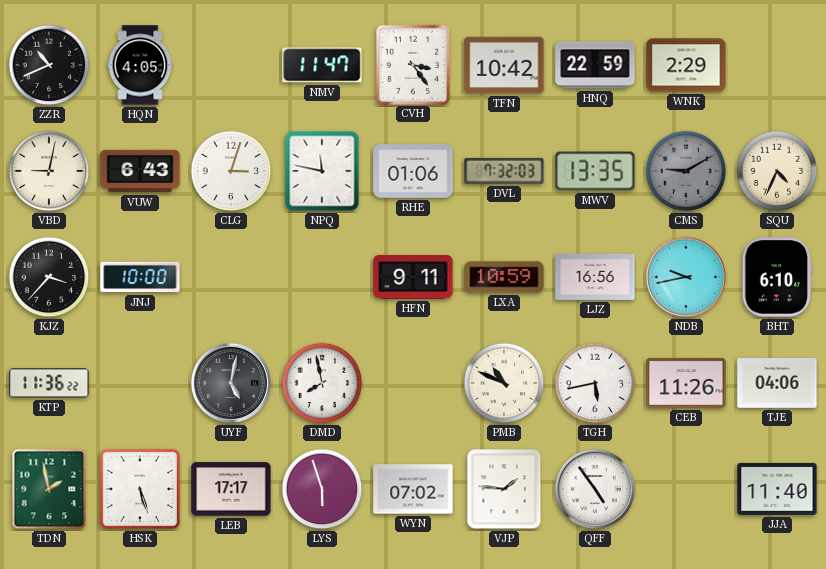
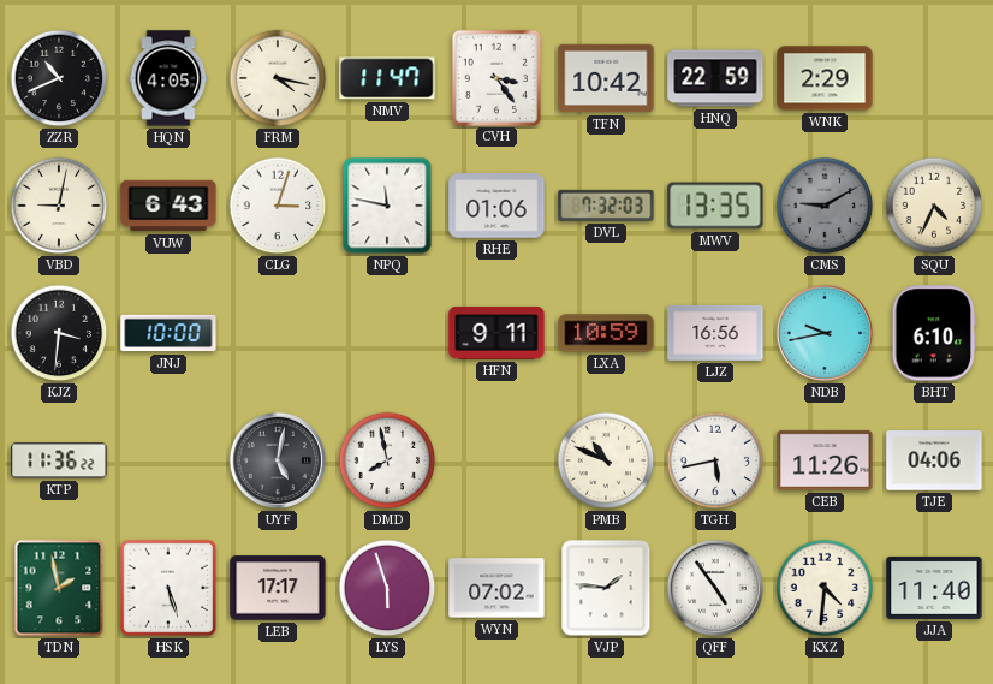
FRM: none -> 4:17
KJZ: 3:37 -> 3:31
KXZ: none -> 4:31
